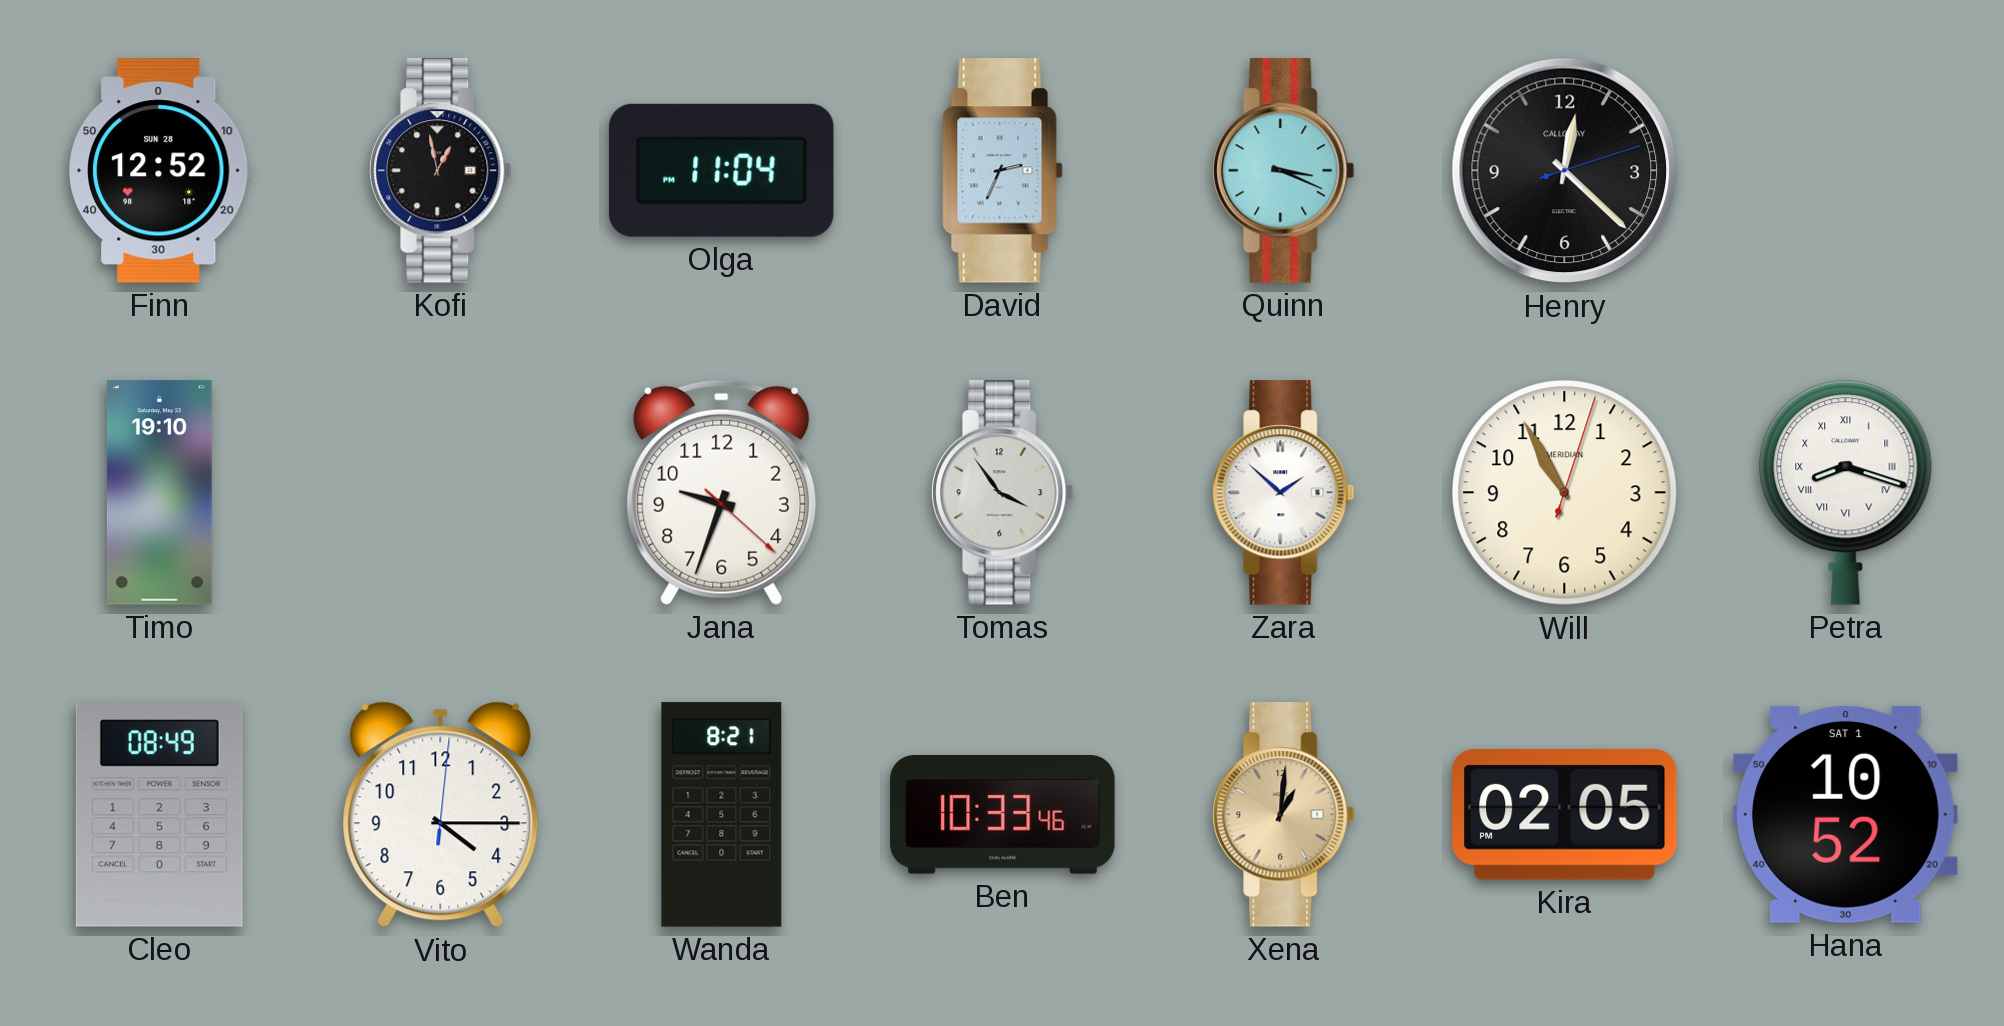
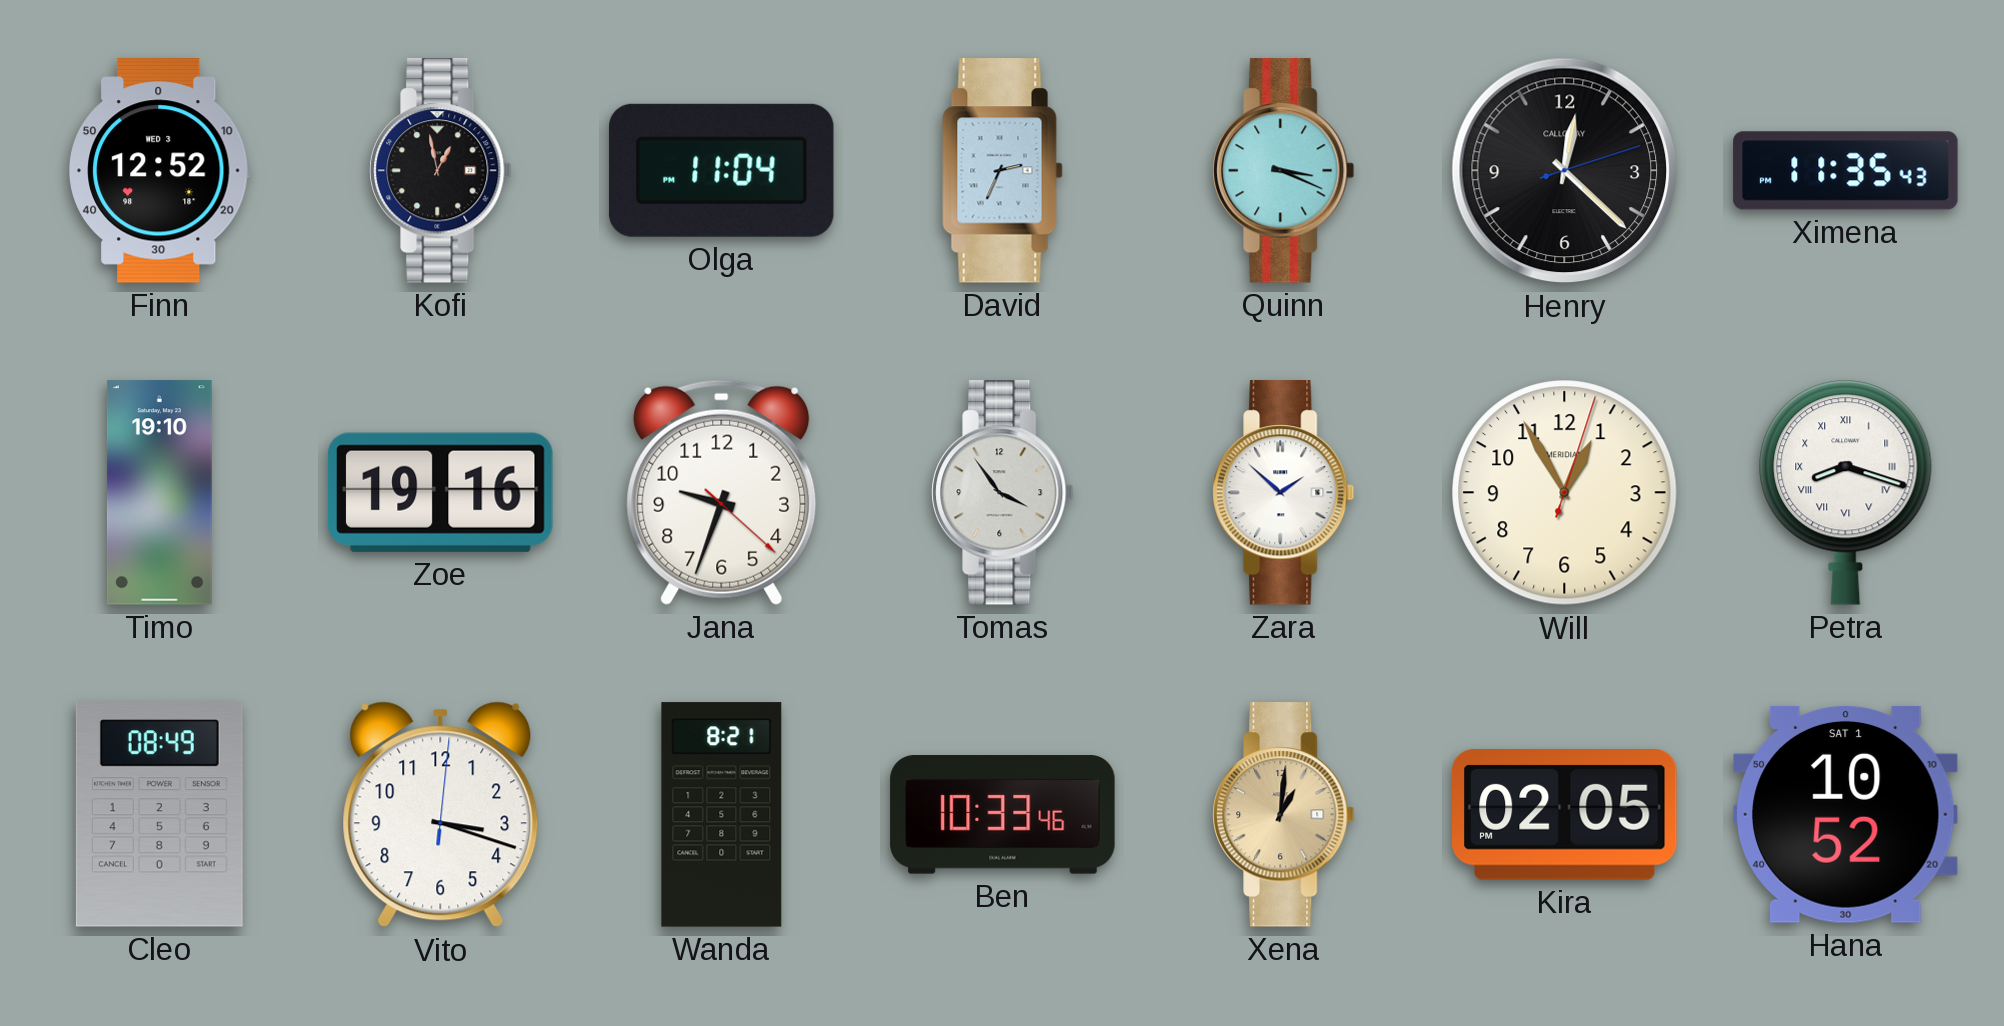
Finn date: SUN 28 -> WED 3
Ximena: none -> 11:35
Zoe: none -> 19:16
Will: 10:55 -> 12:55
Vito: 4:15 -> 3:18
